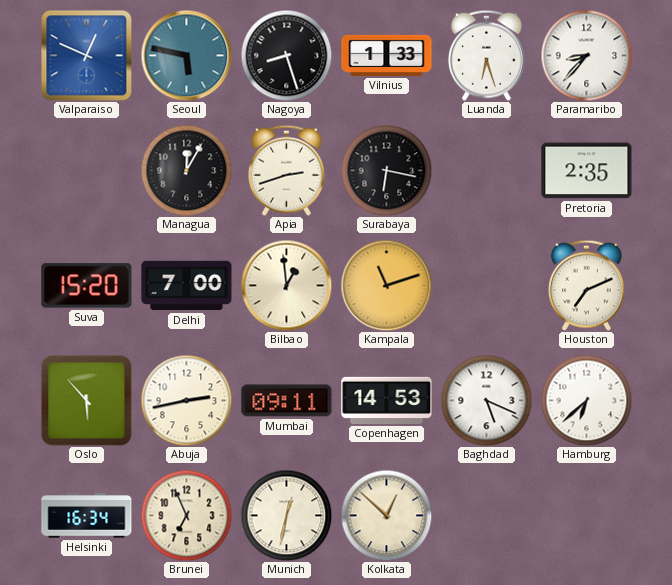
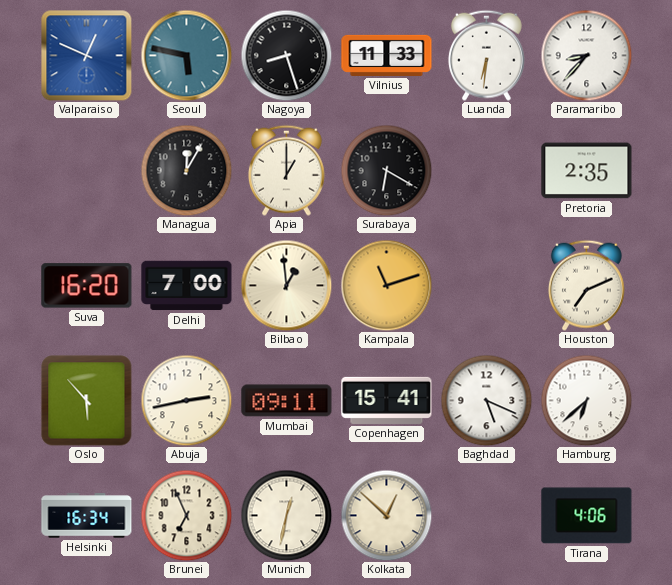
Vilnius: 1:33 -> 11:33
Luanda: 6:27 -> 6:31
Apia: 2:42 -> 1:00
Surabaya: 6:17 -> 6:20
Suva: 15:20 -> 16:20
Copenhagen: 14:53 -> 15:41
Tirana: none -> 4:06
